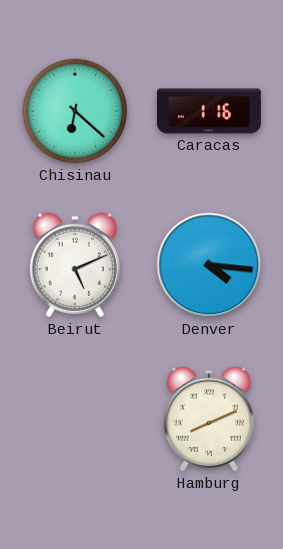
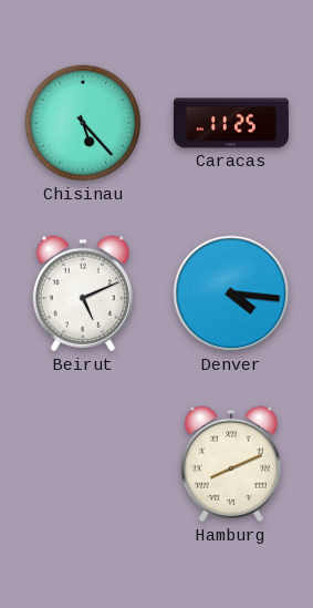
Chisinau: 6:22 -> 5:23
Caracas: 1:16 -> 11:25
